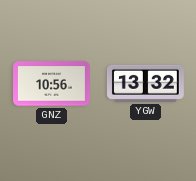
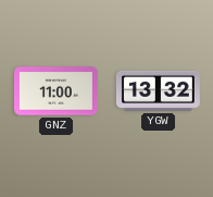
GNZ: 10:56 -> 11:00
